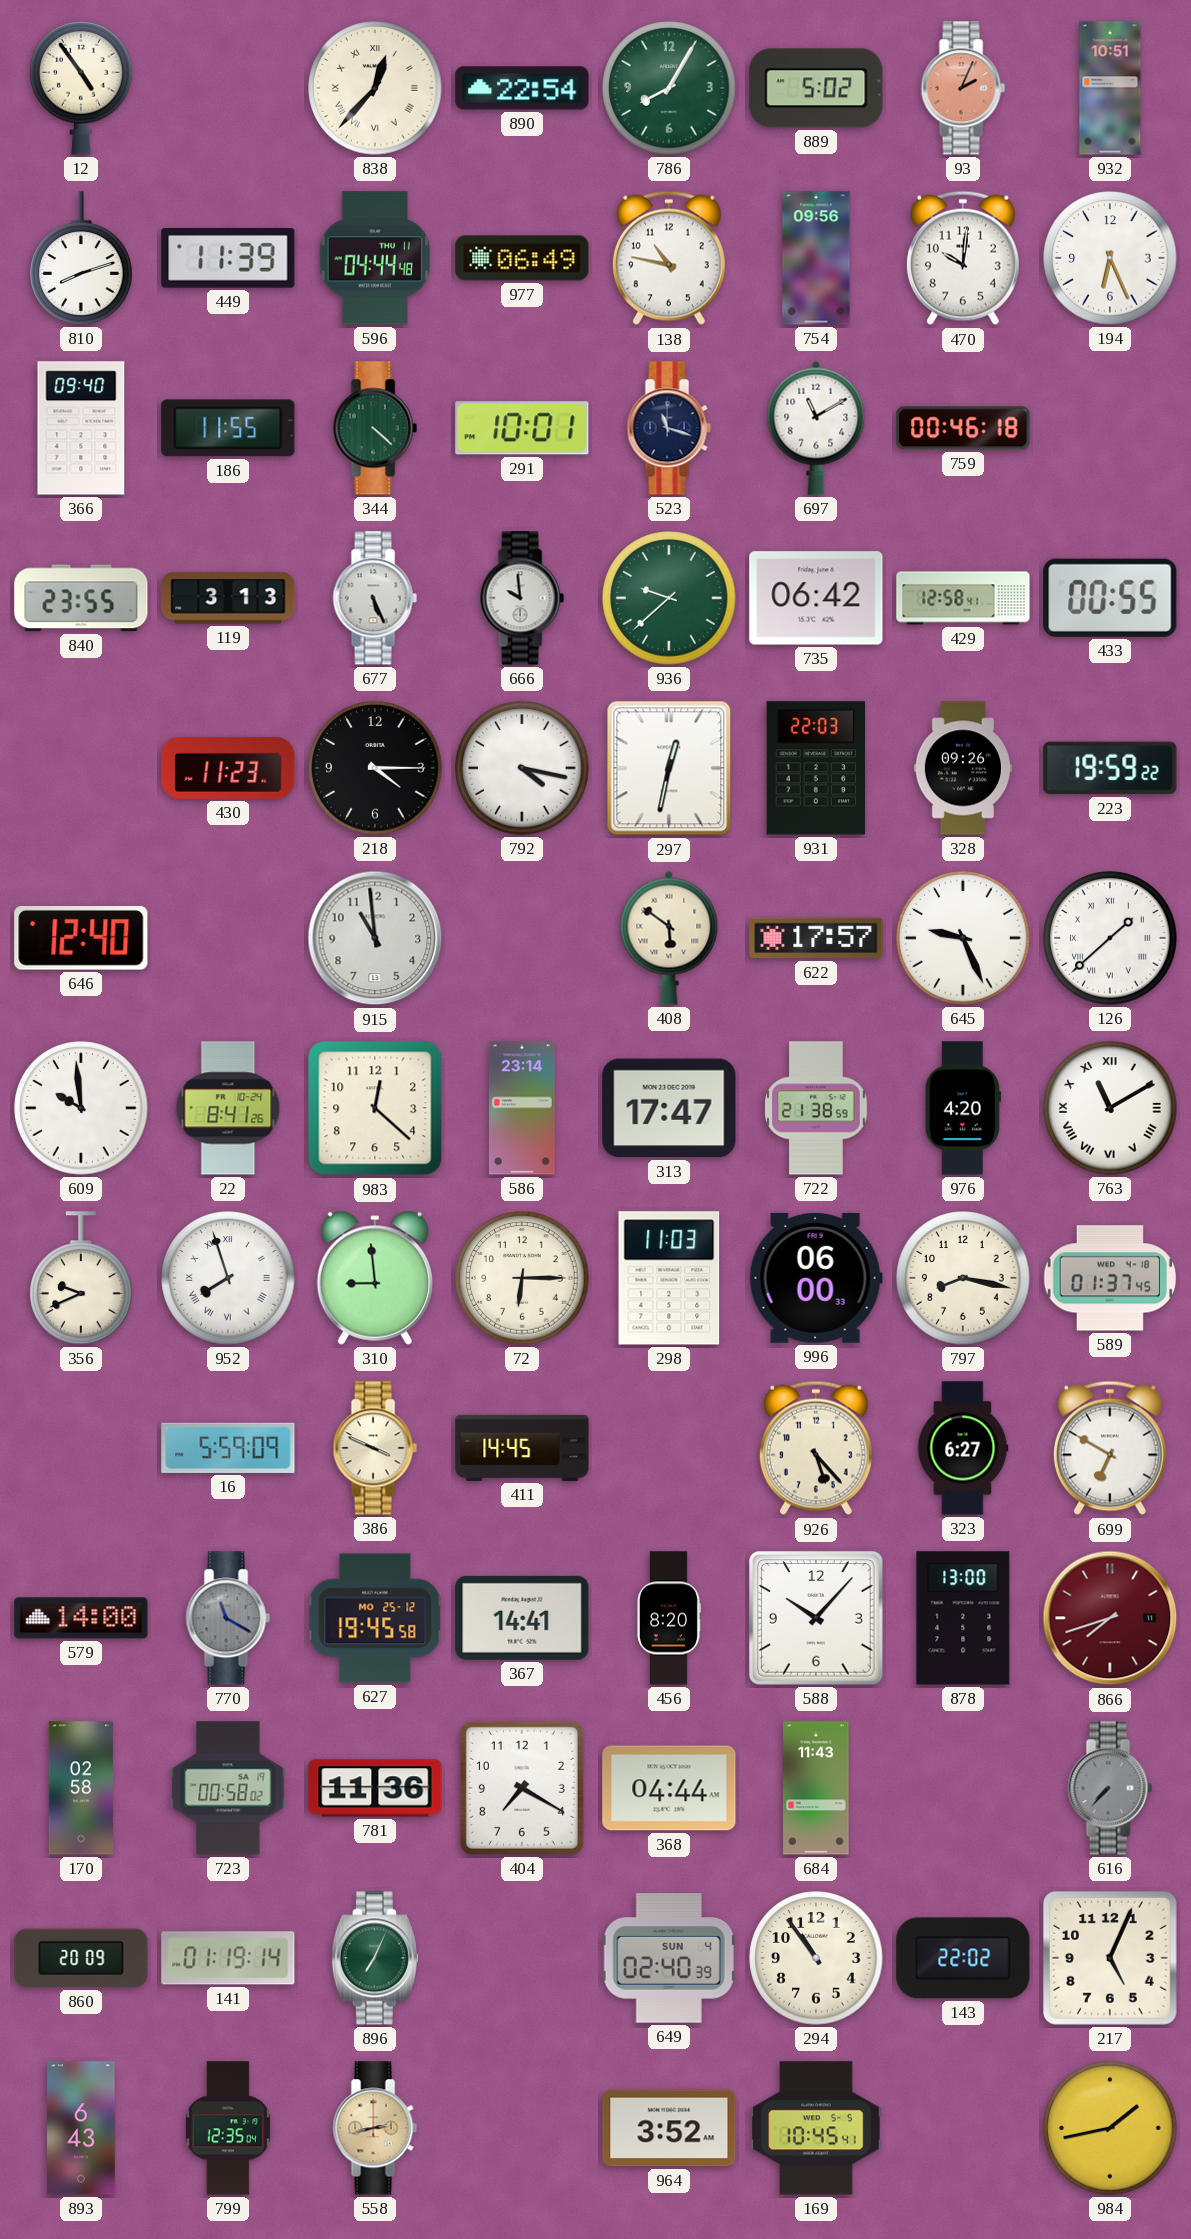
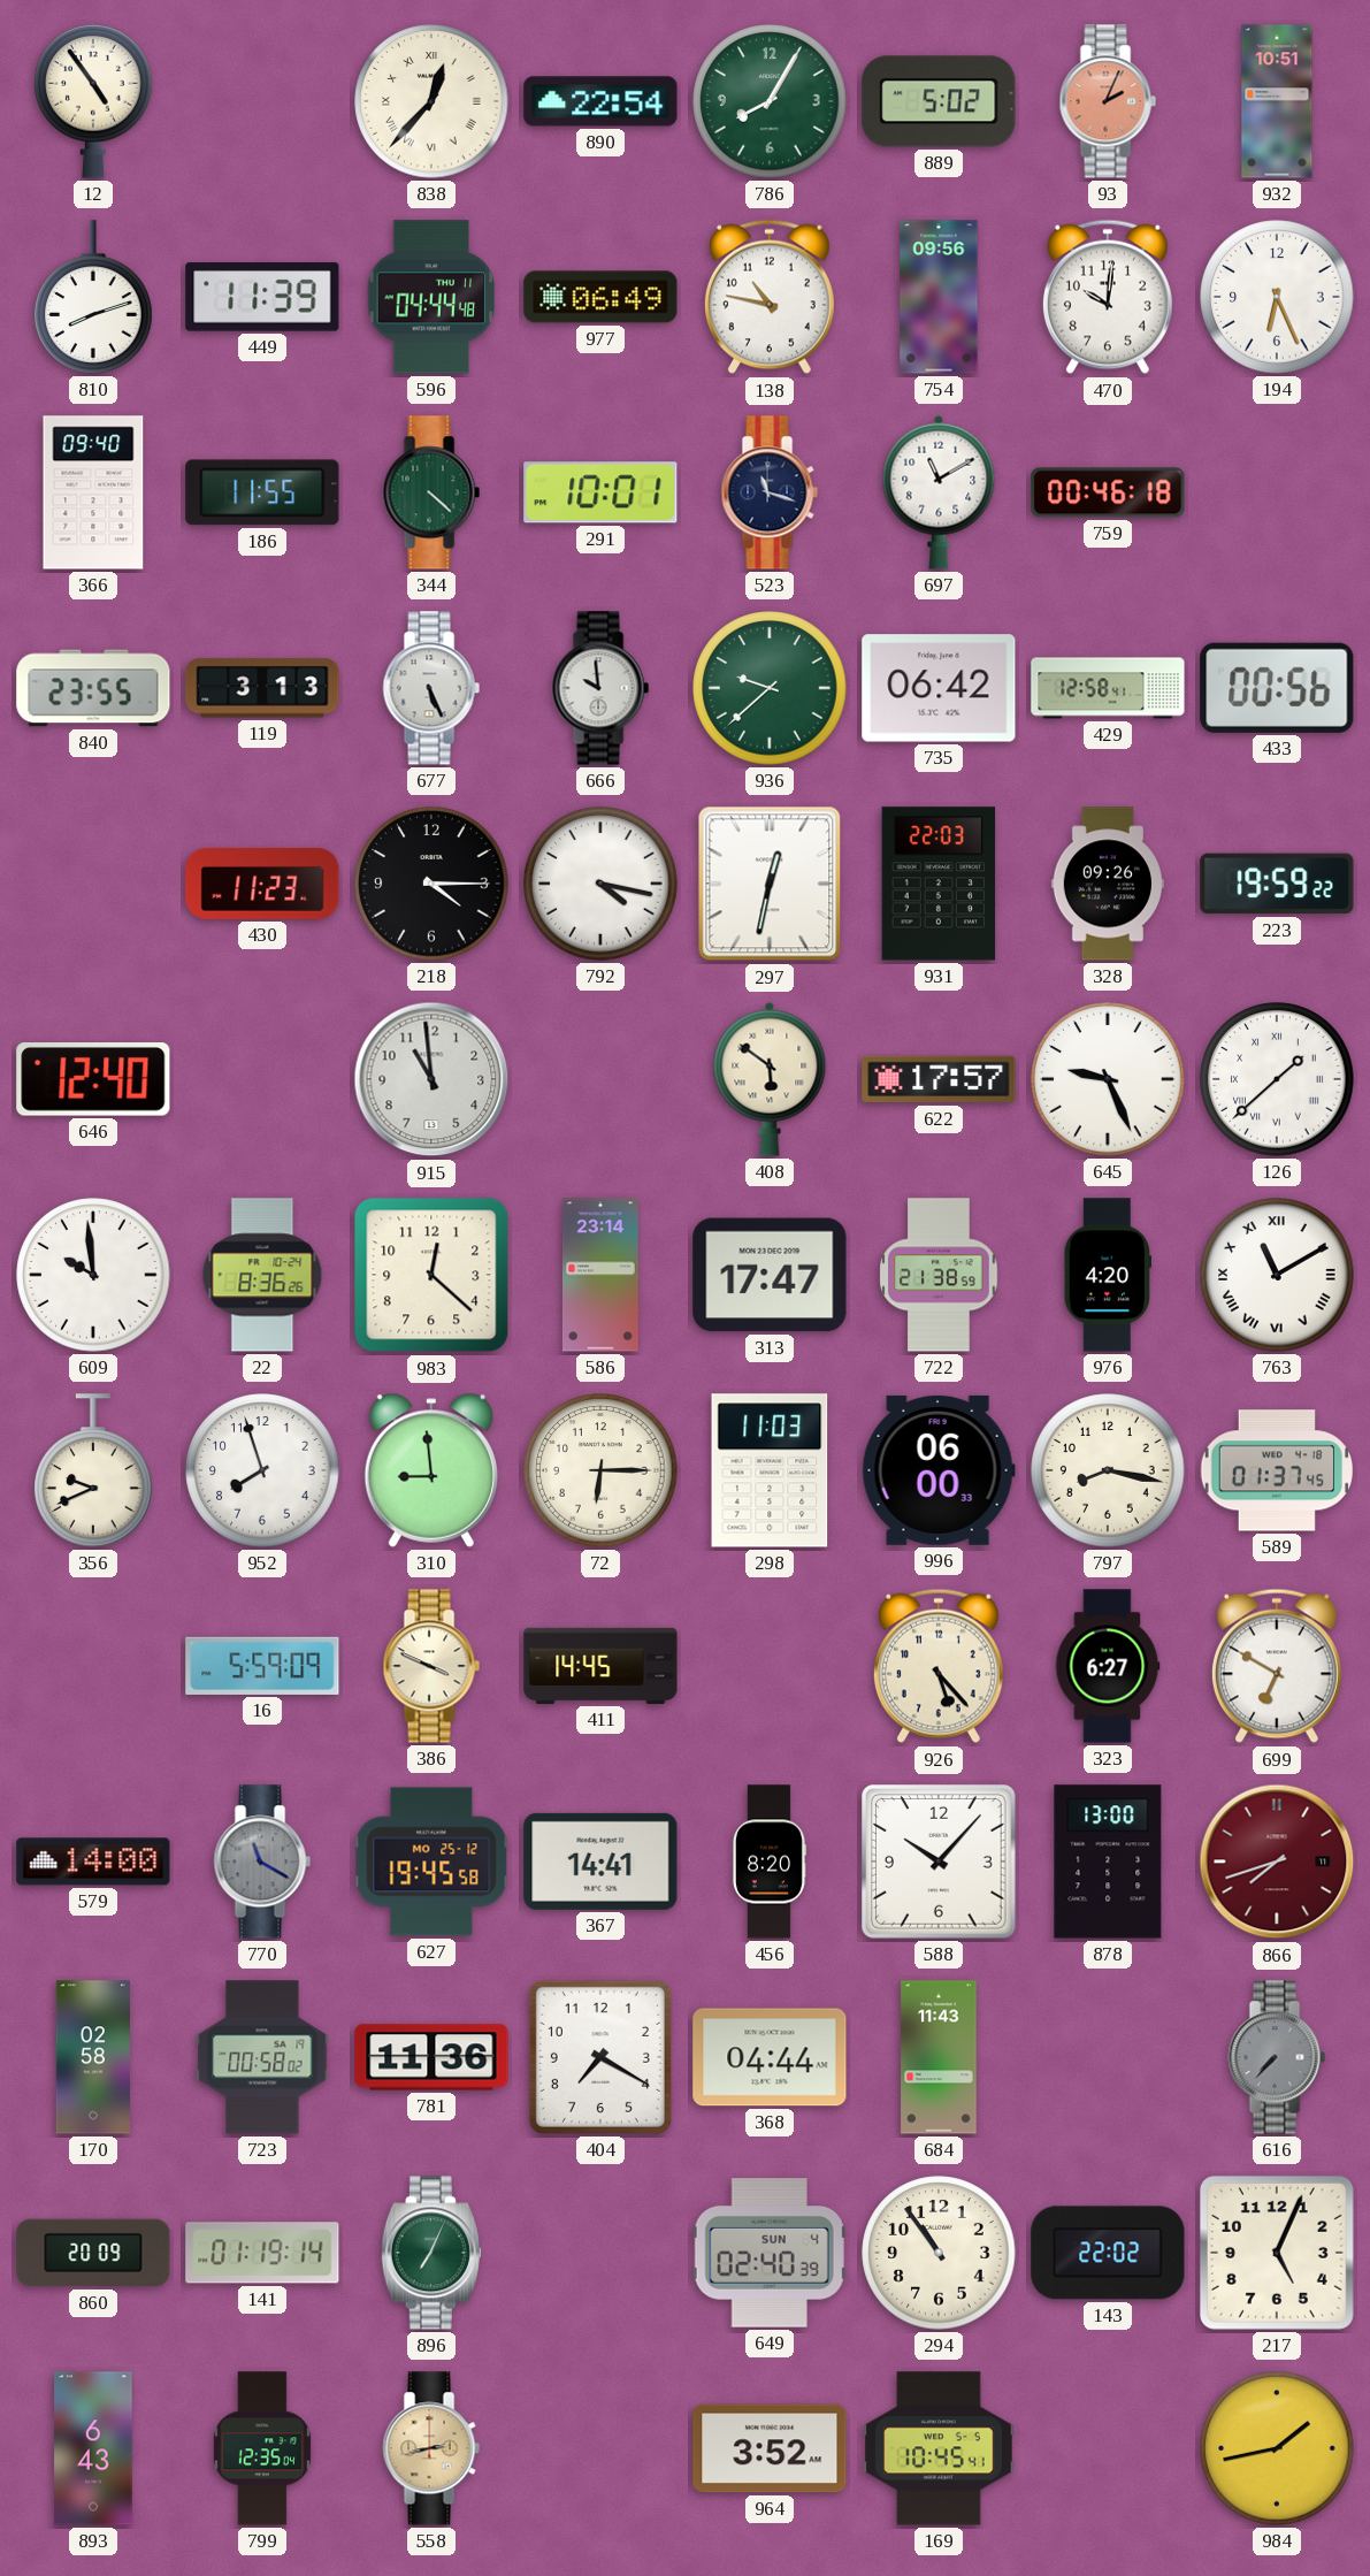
433: 00:55 -> 00:56
22: 8:41 -> 8:36
952 numerals: Roman -> Arabic
